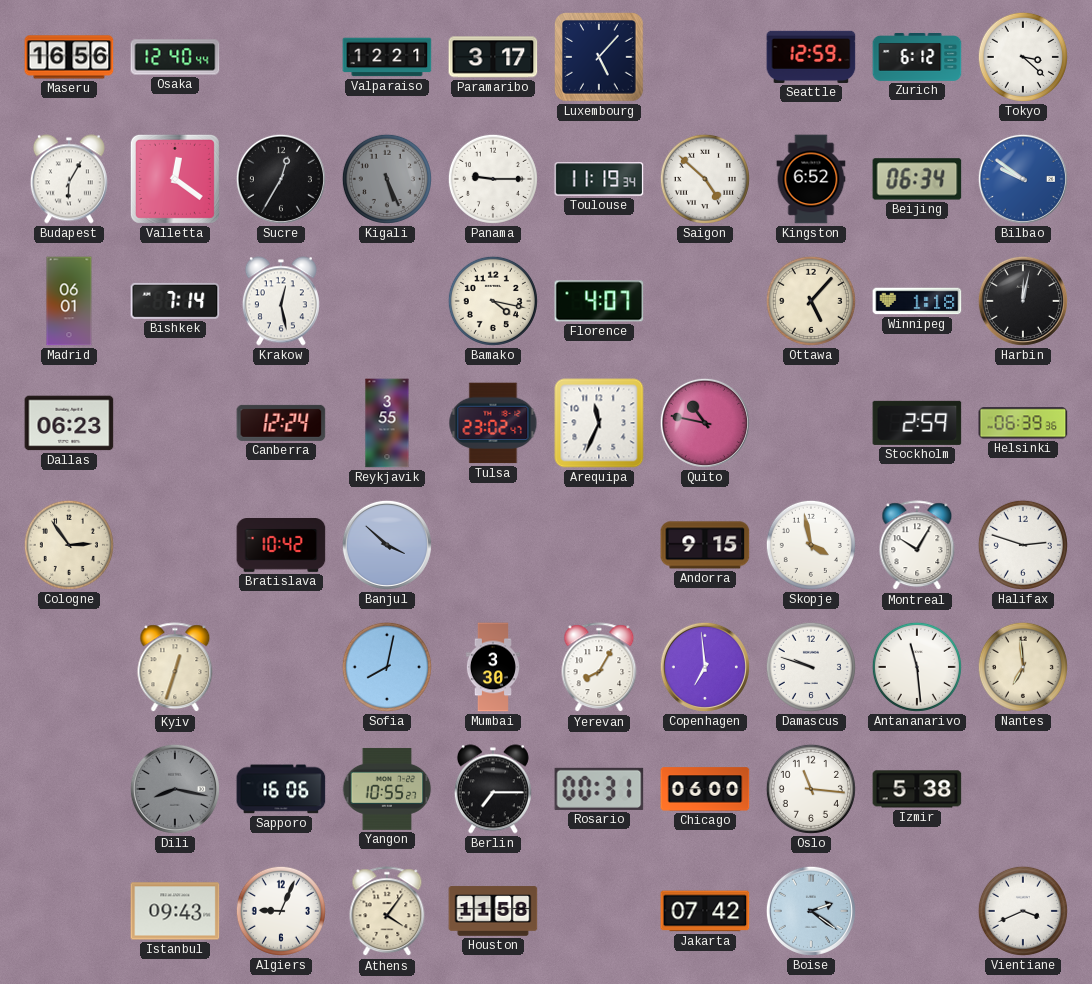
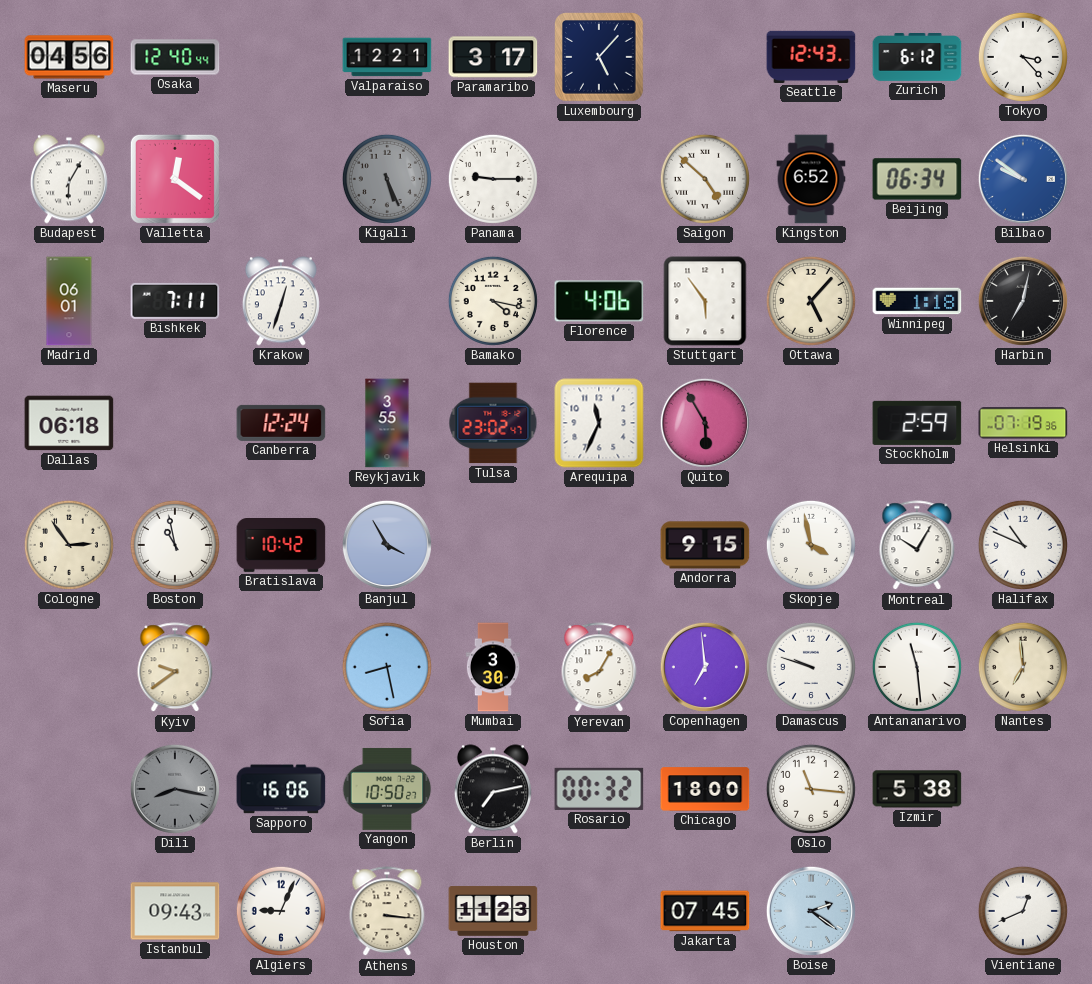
Maseru: 16:56 -> 04:56
Seattle: 12:59 -> 12:43
Tokyo: 3:22 -> 3:23
Sucre: 12:35 -> none
Toulouse: 11:19 -> none
Bishkek: 7:14 -> 7:11
Krakow: 12:28 -> 12:33
Florence: 4:07 -> 4:06
Stuttgart: none -> 5:54
Harbin: 12:02 -> 7:02
Dallas: 06:23 -> 06:18
Quito: 10:47 -> 5:55
Helsinki: 06:39 -> 07:19
Boston: none -> 10:58
Banjul: 3:52 -> 3:55
Halifax: 2:48 -> 10:49
Kyiv: 12:33 -> 9:39
Sofia: 8:02 -> 8:28
Yangon: 10:55 -> 10:50
Berlin: 7:15 -> 7:13
Rosario: 00:31 -> 00:32
Chicago: 06:00 -> 18:00
Athens: 4:06 -> 3:16
Houston: 11:58 -> 11:23
Jakarta: 07:42 -> 07:45
Vientiane: 3:41 -> 12:41
